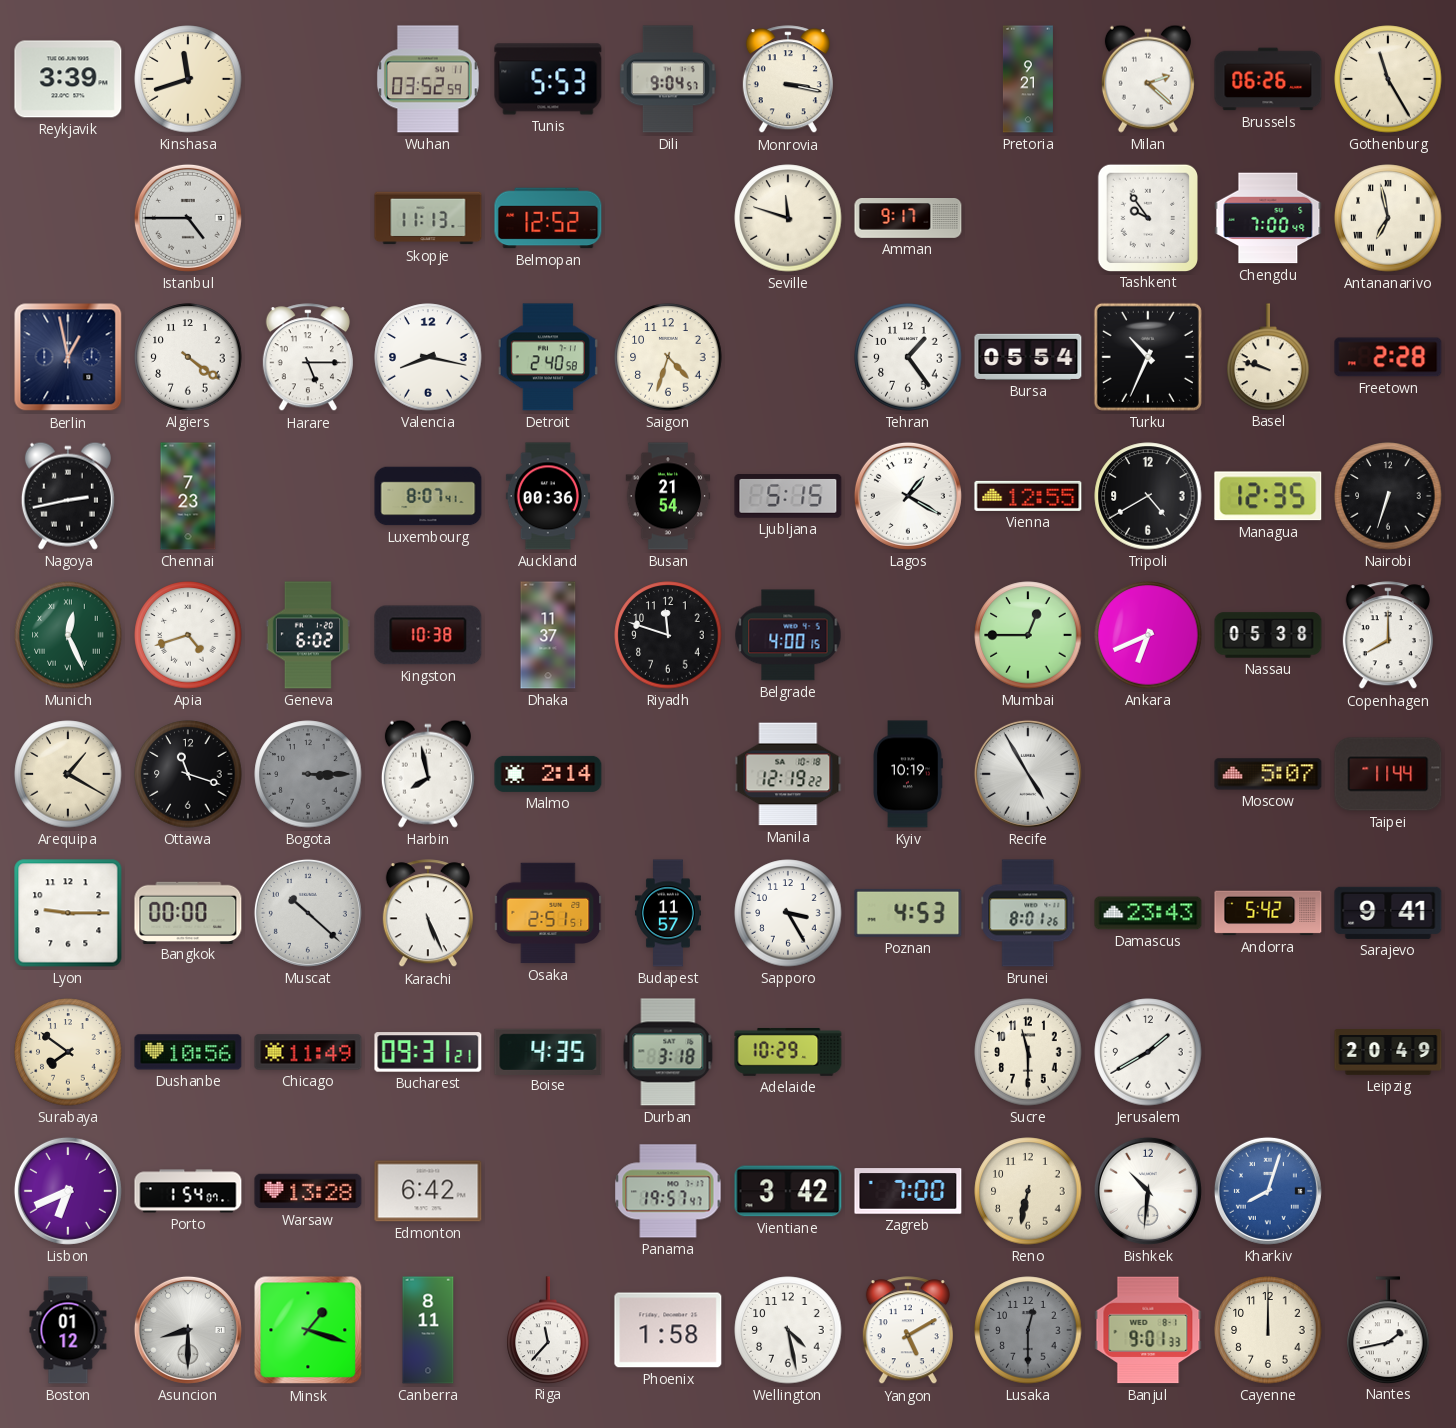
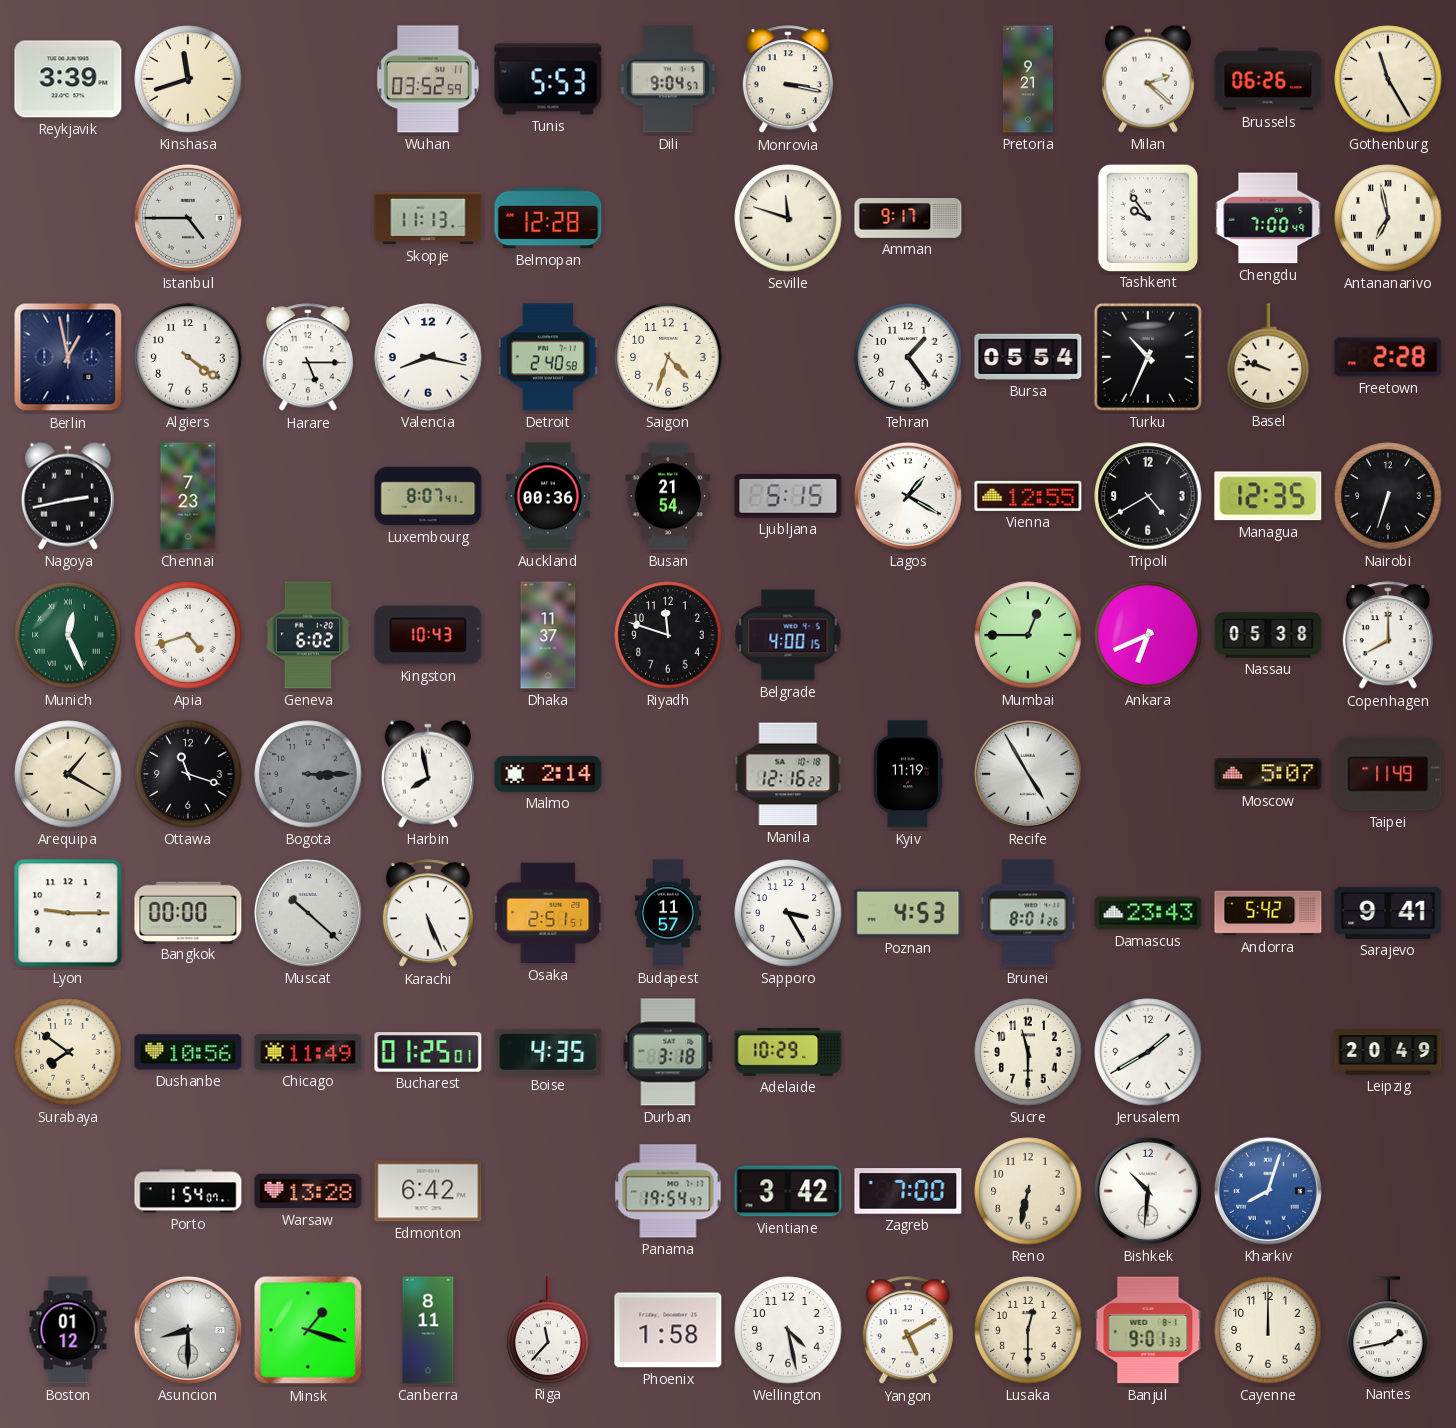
Belmopan: 12:52 -> 12:28
Kingston: 10:38 -> 10:43
Manila: 12:19 -> 12:16
Kyiv: 10:19 -> 11:19
Taipei: 11:44 -> 11:49
Bucharest: 09:31 -> 01:25
Lisbon: 6:41 -> none
Panama: 19:57 -> 19:54
Lusaka dial: grey -> cream
